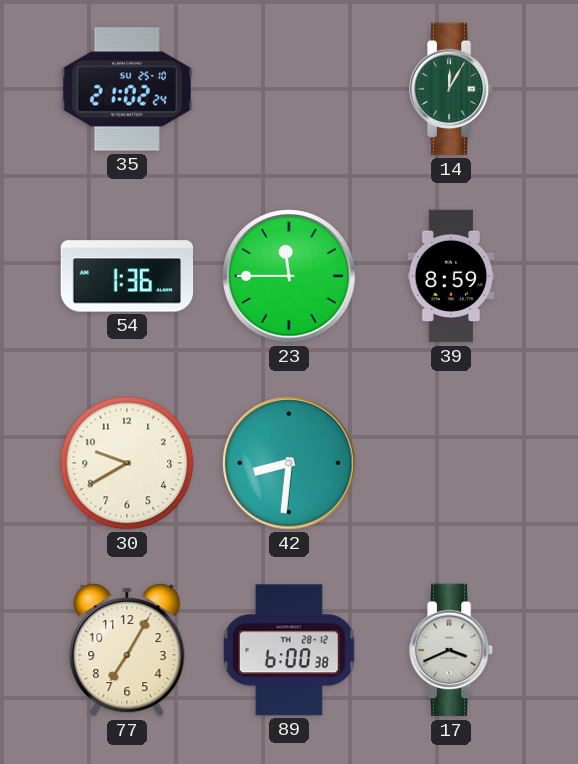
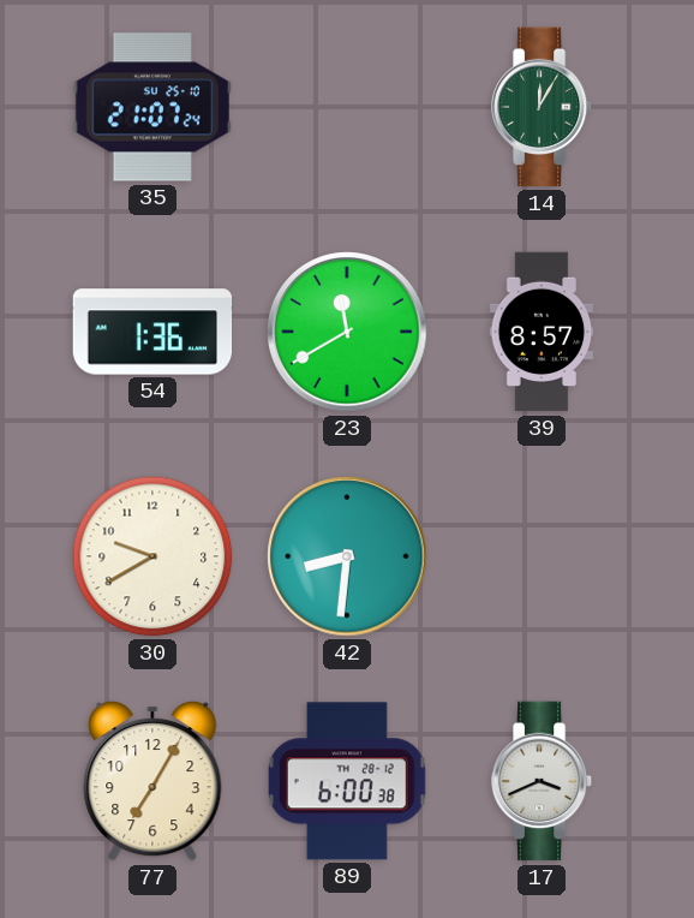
35: 21:02 -> 21:07
23: 11:45 -> 11:40
39: 8:59 -> 8:57
